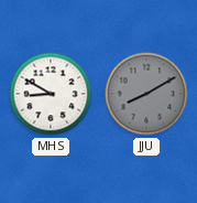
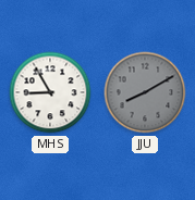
MHS: 8:50 -> 8:55
